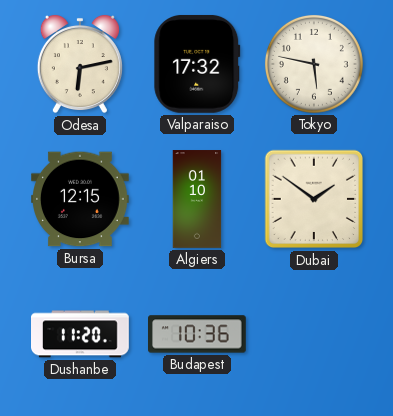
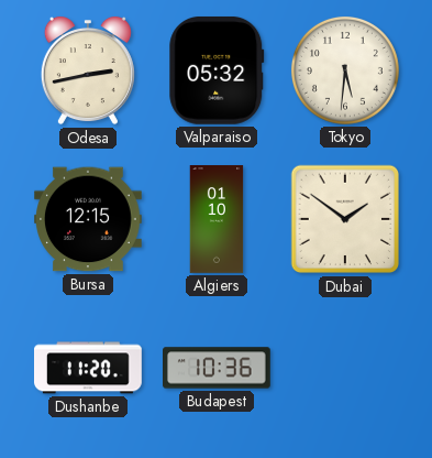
Odesa: 6:13 -> 2:43
Valparaiso: 17:32 -> 05:32
Tokyo: 5:47 -> 5:31
